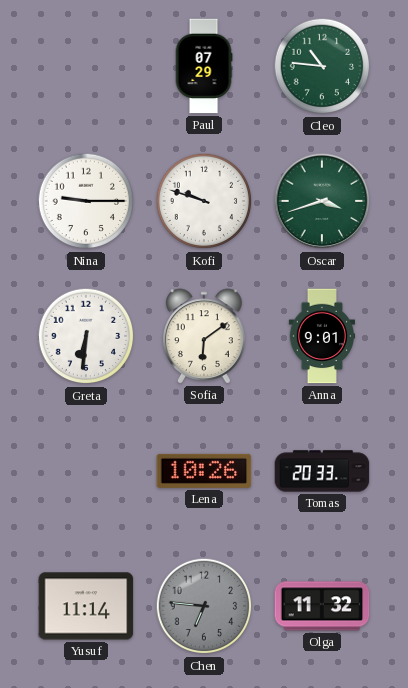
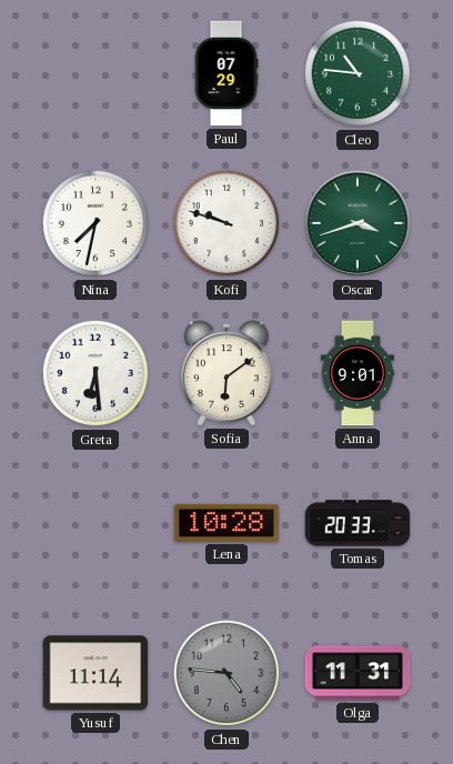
Nina: 9:15 -> 7:32
Greta: 6:31 -> 6:29
Lena: 10:26 -> 10:28
Chen: 6:46 -> 4:46
Olga: 11:32 -> 11:31
